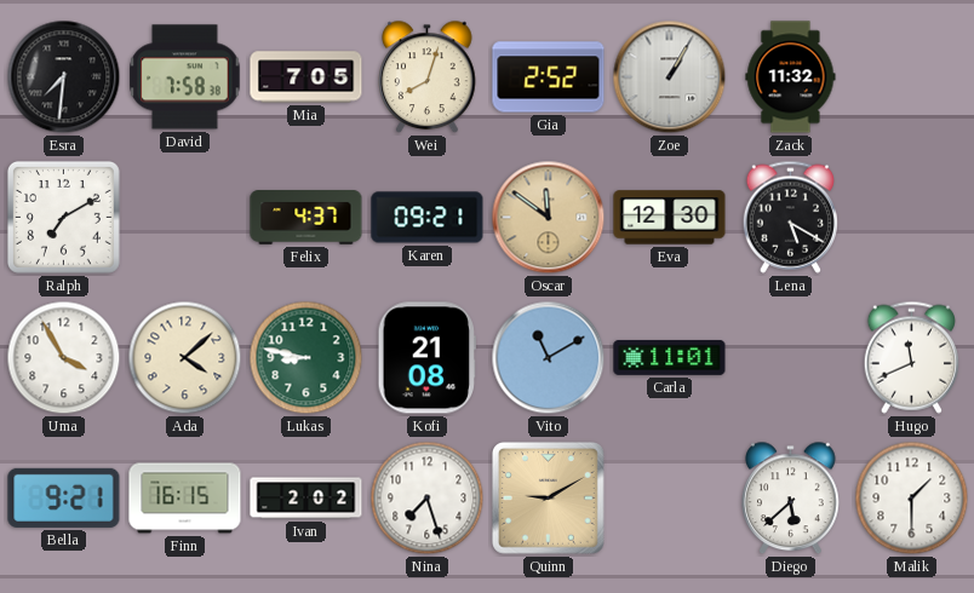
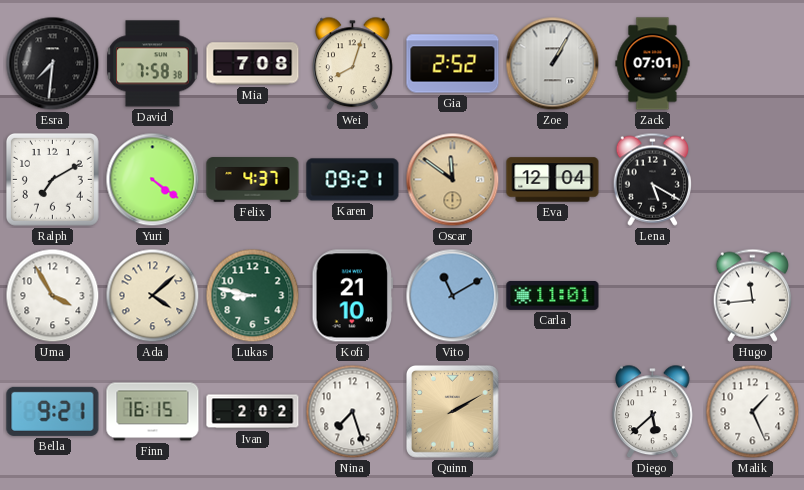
Mia: 7:05 -> 7:08
Zack: 11:32 -> 07:01
Yuri: none -> 4:21
Eva: 12:30 -> 12:04
Kofi: 21:08 -> 21:10
Hugo: 11:41 -> 11:44
Quinn: 9:10 -> 2:10
Malik: 1:30 -> 1:26
